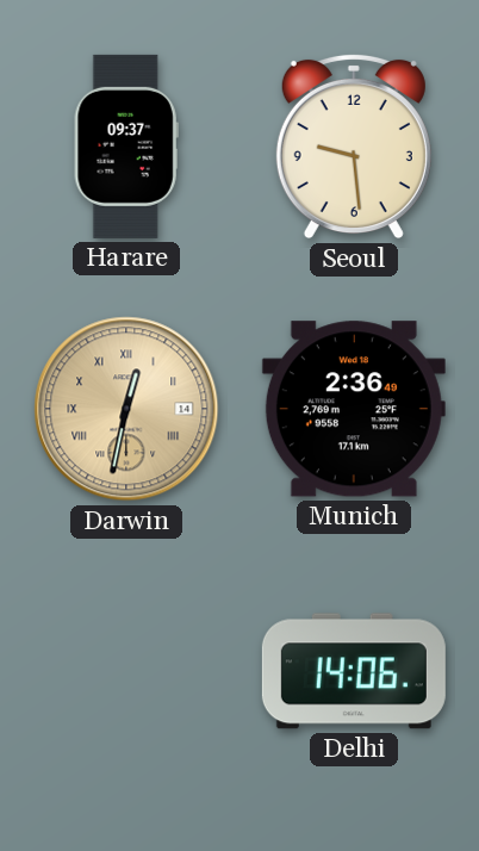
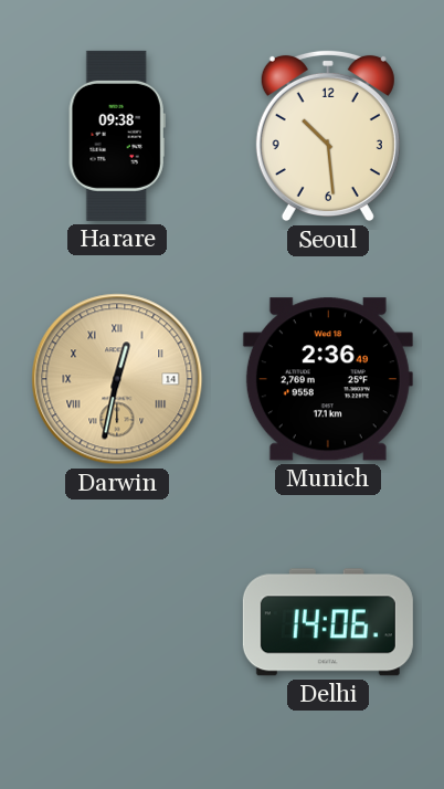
Harare: 09:37 -> 09:38
Seoul: 9:29 -> 10:29
